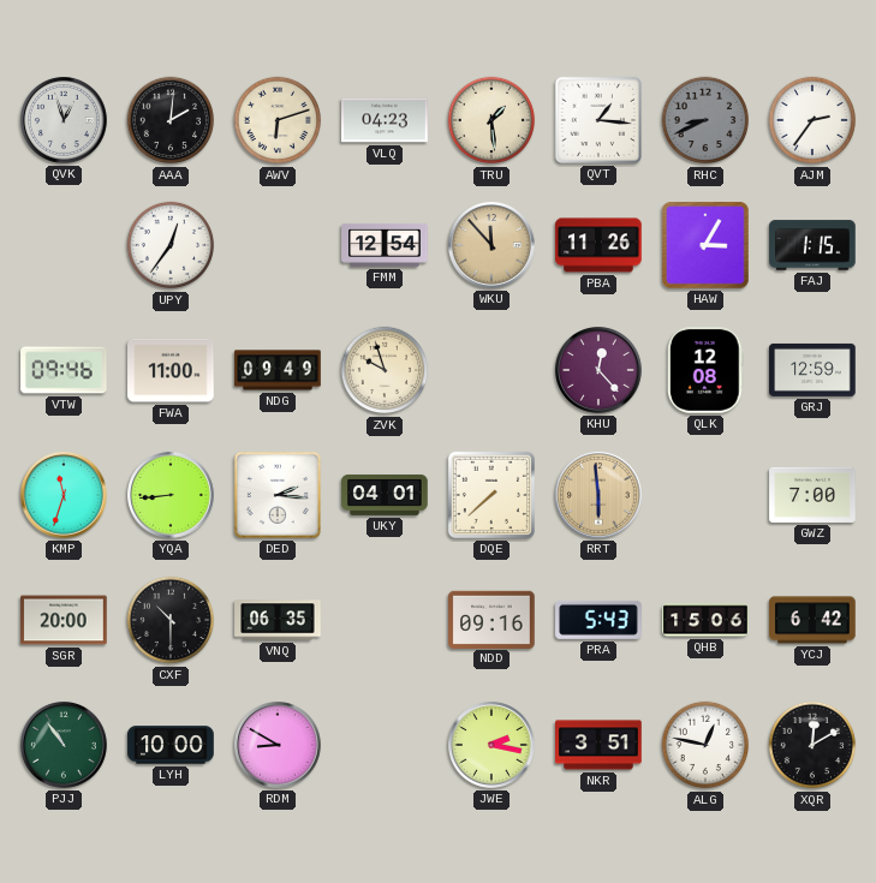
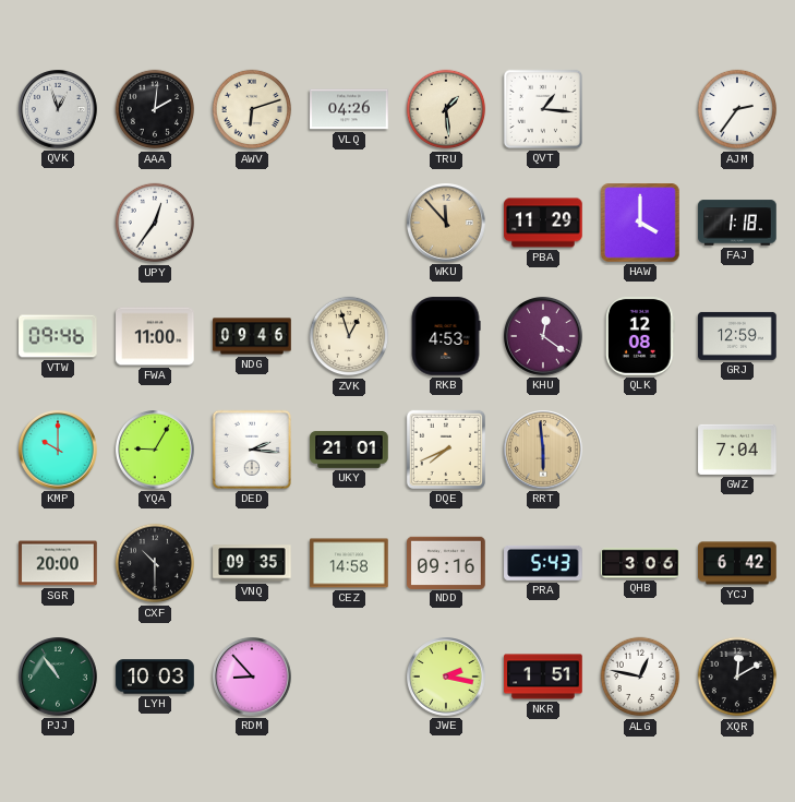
VLQ: 04:23 -> 04:26
RHC: 8:41 -> none
FMM: 12:54 -> none
PBA: 11:26 -> 11:29
HAW: 3:05 -> 4:00
FAJ: 1:15 -> 1:18
NDG: 09:49 -> 09:46
ZVK: 9:57 -> 12:57
RKB: none -> 4:53
KHU: 12:23 -> 12:21
KMP: 11:33 -> 10:00
YQA: 8:44 -> 9:05
UKY: 04:01 -> 21:01
DQE: 7:38 -> 7:41
GWZ: 7:00 -> 7:04
VNQ: 06:35 -> 09:35
CEZ: none -> 14:58
QHB: 15:06 -> 3:06
LYH: 10:00 -> 10:03
RDM: 8:50 -> 8:53
NKR: 3:51 -> 1:51
